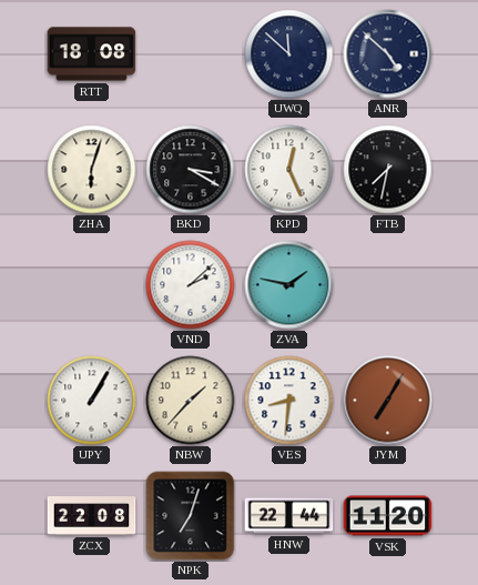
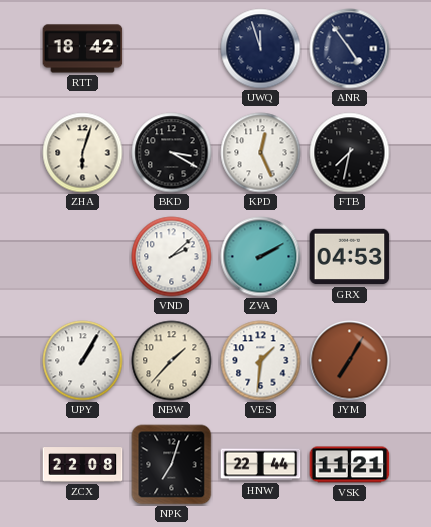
RTT: 18:08 -> 18:42
UWQ: 11:52 -> 11:57
ANR: 4:52 -> 4:54
ZVA: 1:47 -> 2:10
GRX: none -> 04:53
VES: 8:31 -> 1:31
VSK: 11:20 -> 11:21
